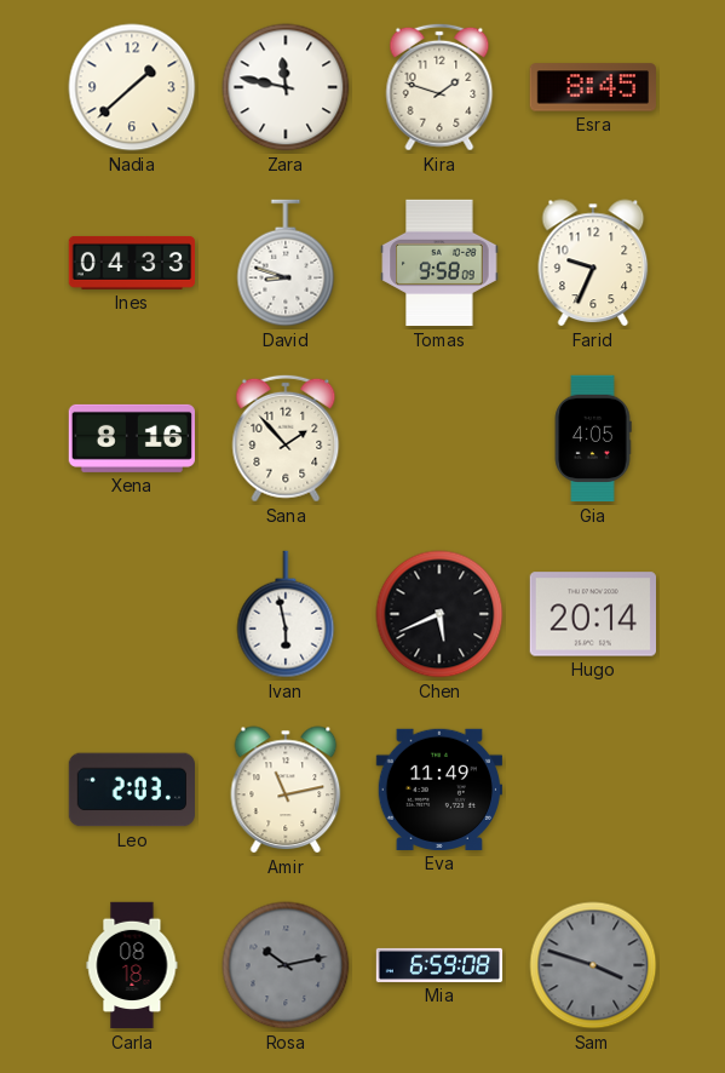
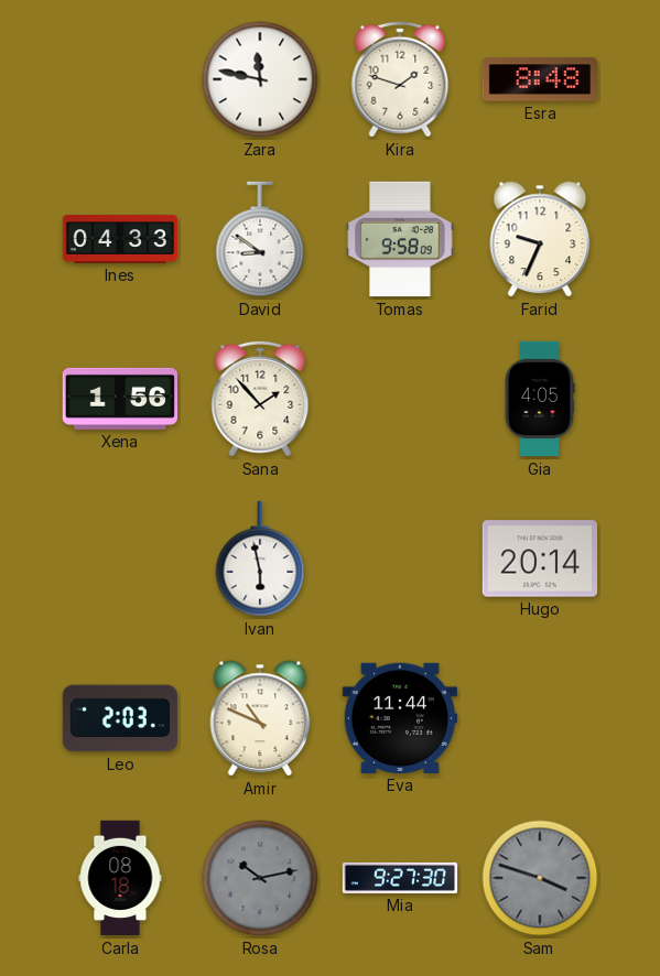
Nadia: 1:38 -> none
Esra: 8:45 -> 8:48
David: 8:48 -> 8:51
Xena: 8:16 -> 1:56
Chen: 5:41 -> none
Amir: 11:13 -> 10:49
Eva: 11:49 -> 11:44
Mia: 6:59 -> 9:27
